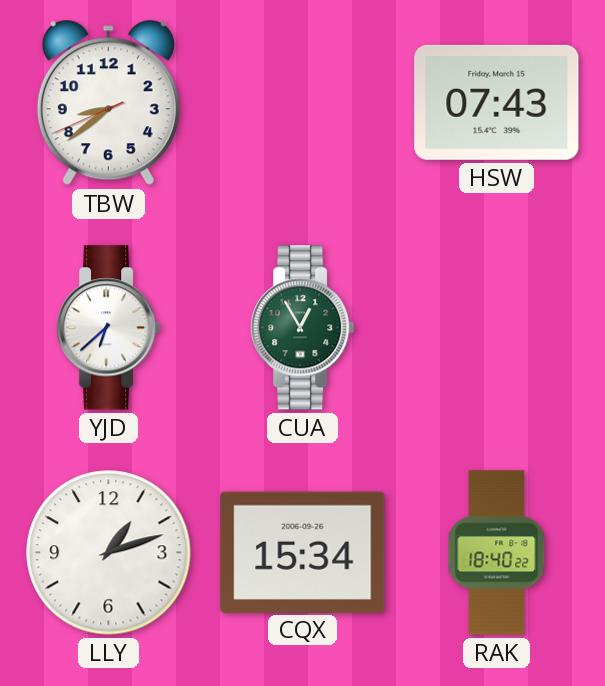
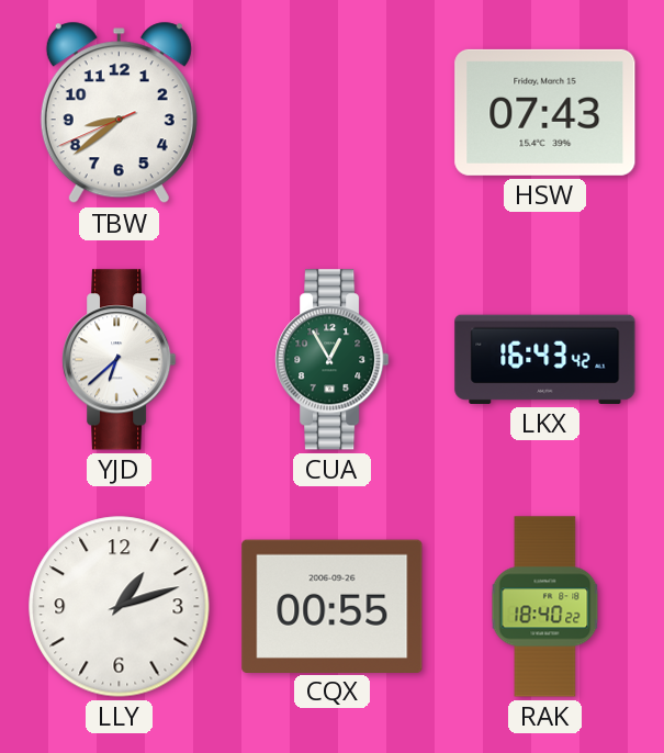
LKX: none -> 16:43
CQX: 15:34 -> 00:55
